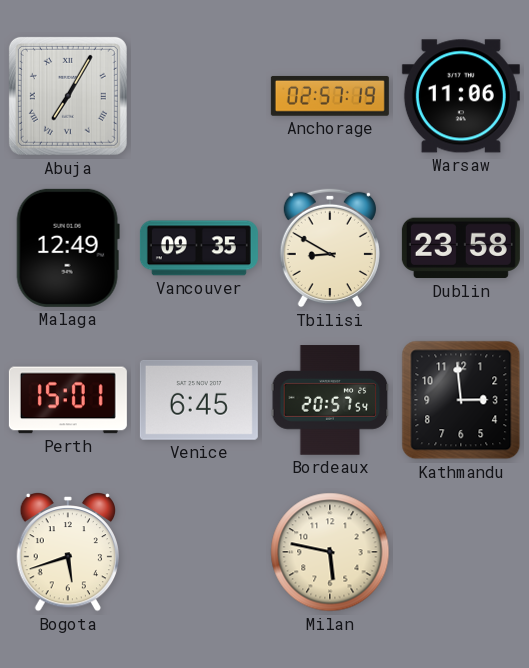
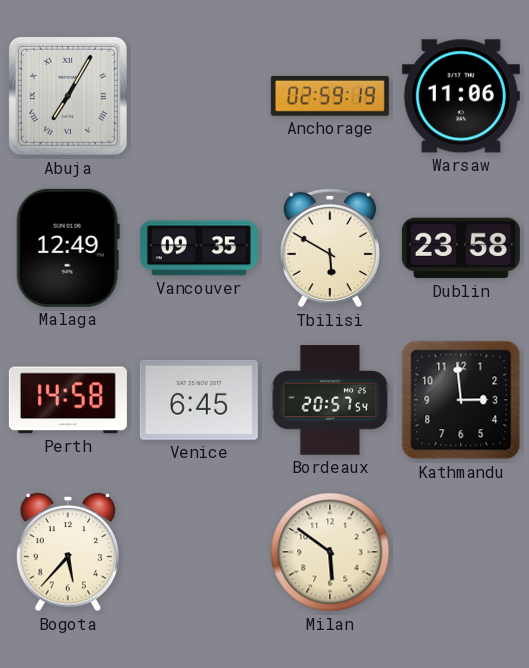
Anchorage: 02:57 -> 02:59
Tbilisi: 8:50 -> 5:50
Perth: 15:01 -> 14:58
Bogota: 5:42 -> 5:37
Milan: 5:47 -> 5:51
